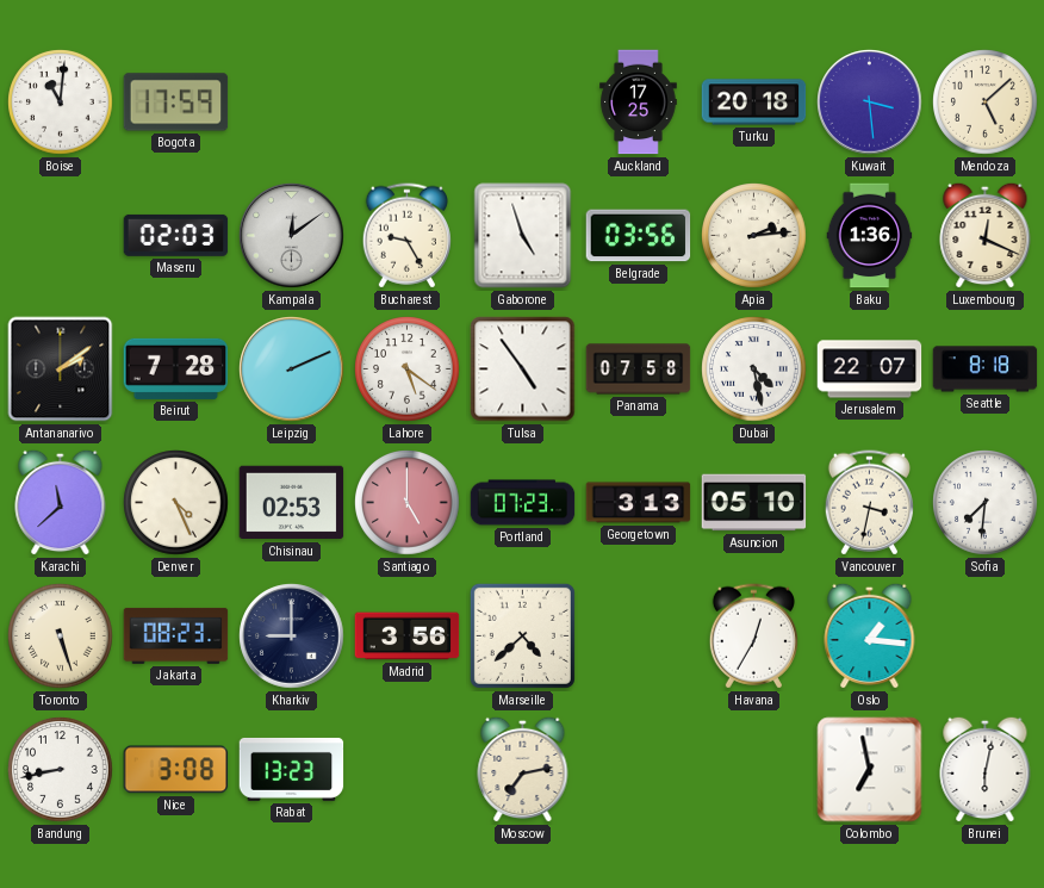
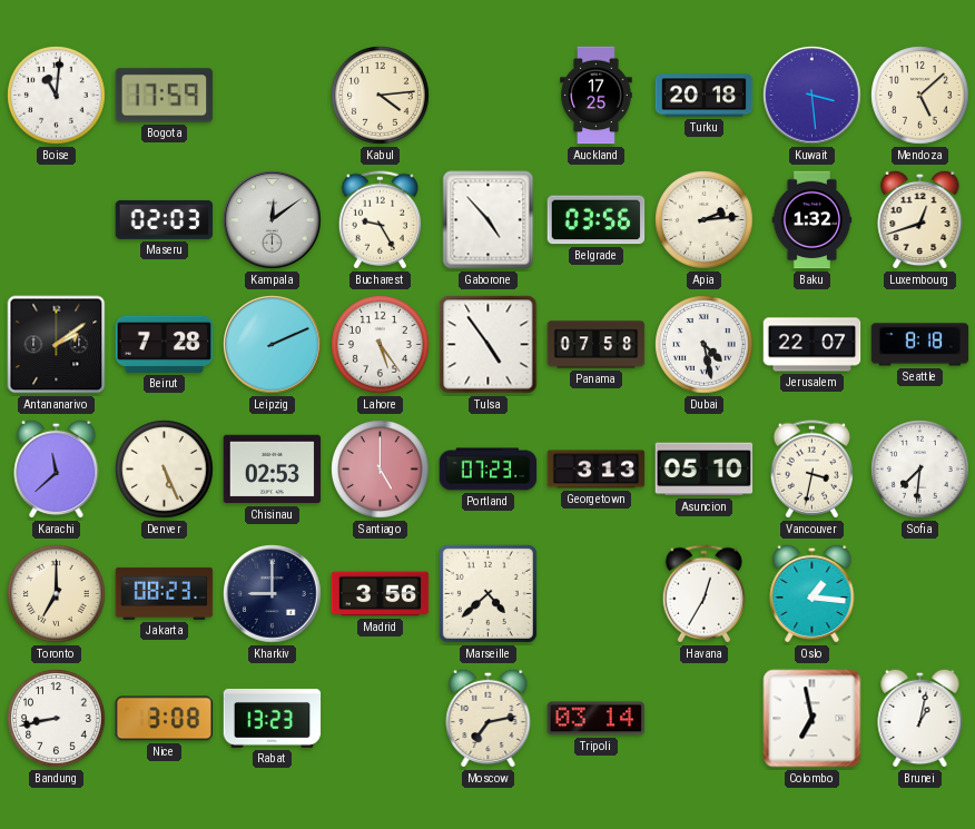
Kabul: none -> 4:14
Gaborone: 4:57 -> 4:53
Baku: 1:36 -> 1:32
Luxembourg: 12:19 -> 12:42
Lahore: 5:21 -> 5:24
Denver: 4:26 -> 5:26
Toronto: 5:27 -> 7:00
Tripoli: none -> 03:14
Brunei: 6:02 -> 1:02
